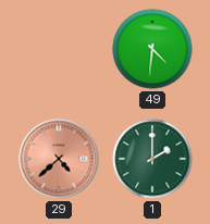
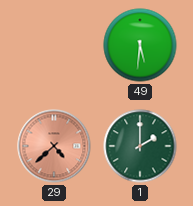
49: 4:31 -> 5:31
